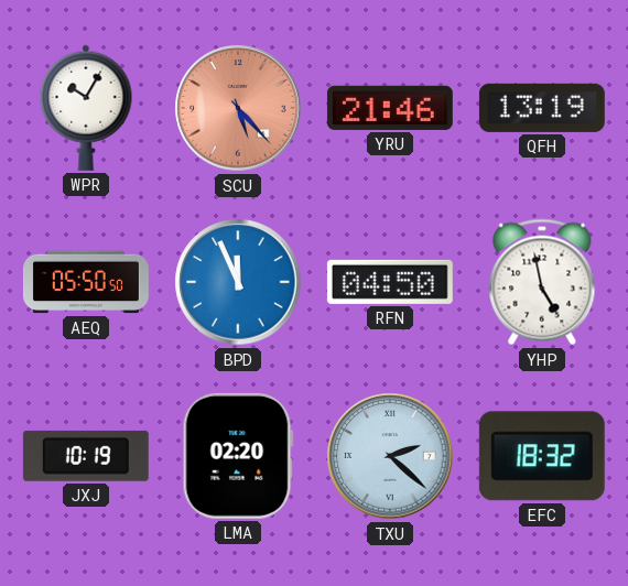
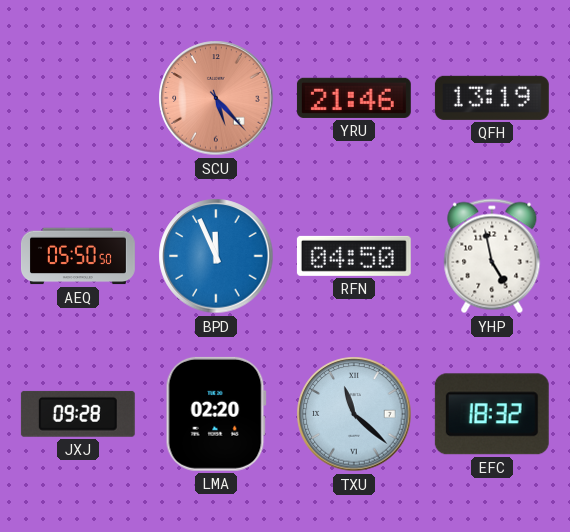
WPR: 10:05 -> none
JXJ: 10:19 -> 09:28
TXU: 2:22 -> 11:22
